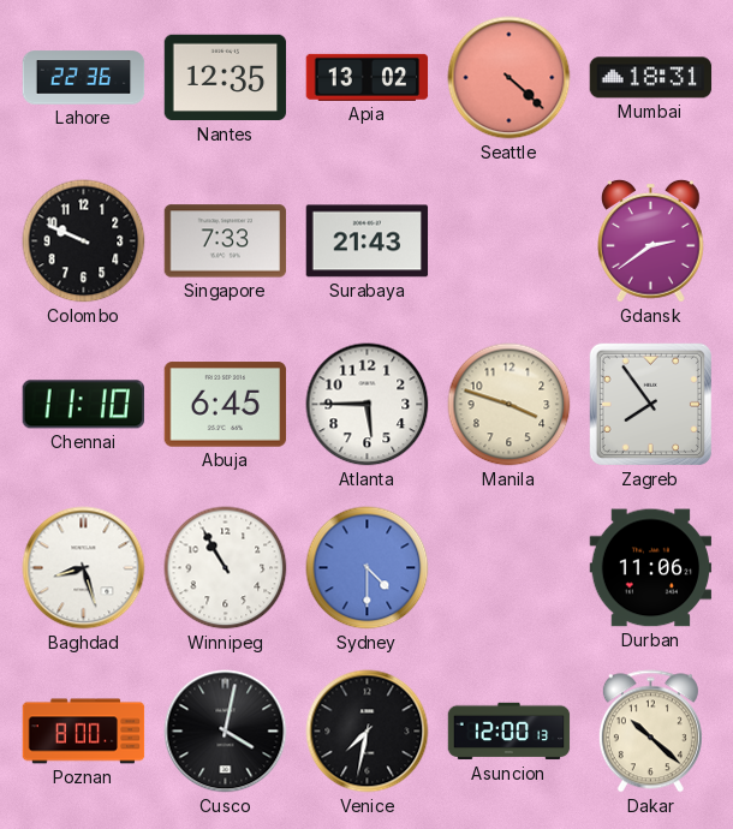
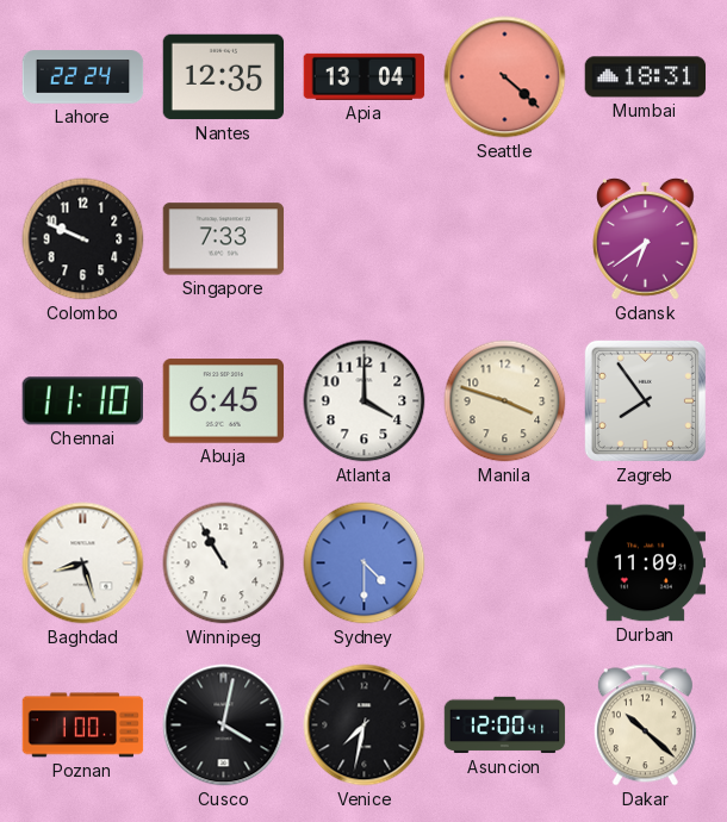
Lahore: 22:36 -> 22:24
Apia: 13:02 -> 13:04
Surabaya: 21:43 -> none
Gdansk: 2:39 -> 6:39
Atlanta: 5:45 -> 4:00
Durban: 11:06 -> 11:09
Poznan: 8:00 -> 1:00
Asuncion: 12:00:13 -> 12:00:41
